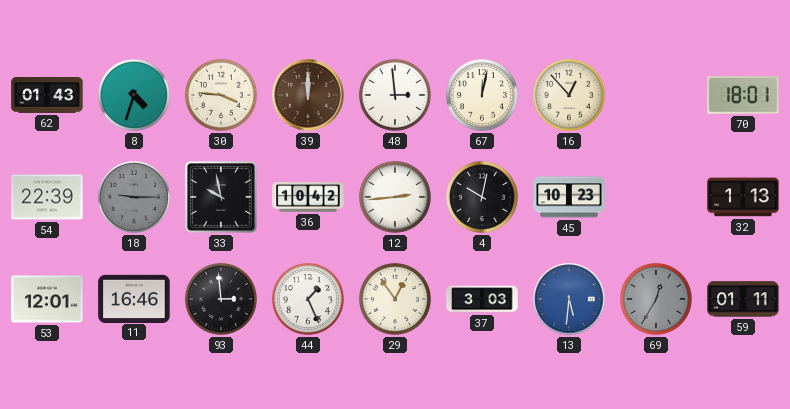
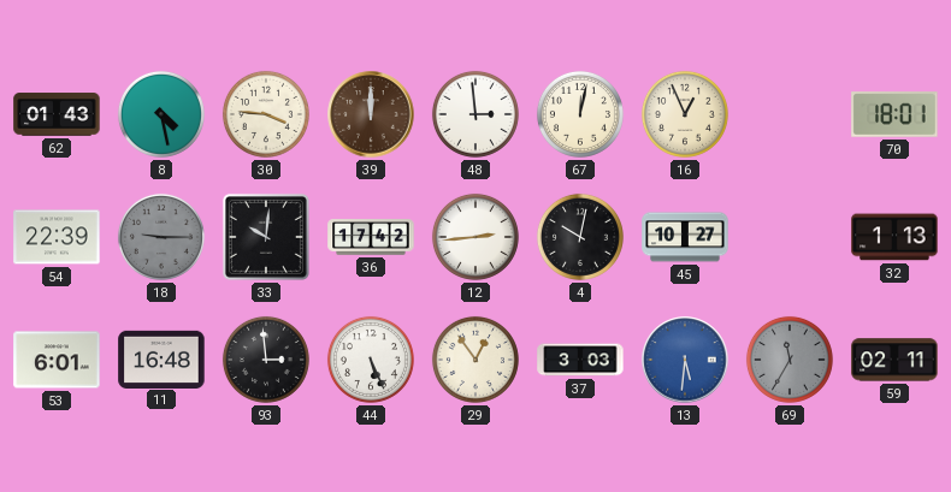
8: 4:33 -> 4:28
16: 12:53 -> 12:56
33: 9:58 -> 10:01
36: 10:42 -> 17:42
45: 10:23 -> 10:27
53: 12:01 -> 6:01
11: 16:46 -> 16:48
44: 1:26 -> 5:26
69: 12:35 -> 11:35
59: 01:11 -> 02:11
